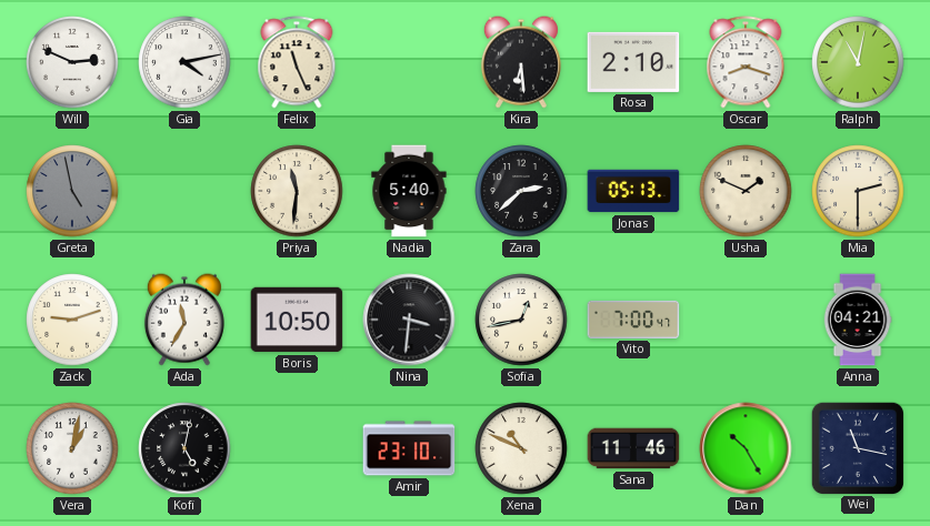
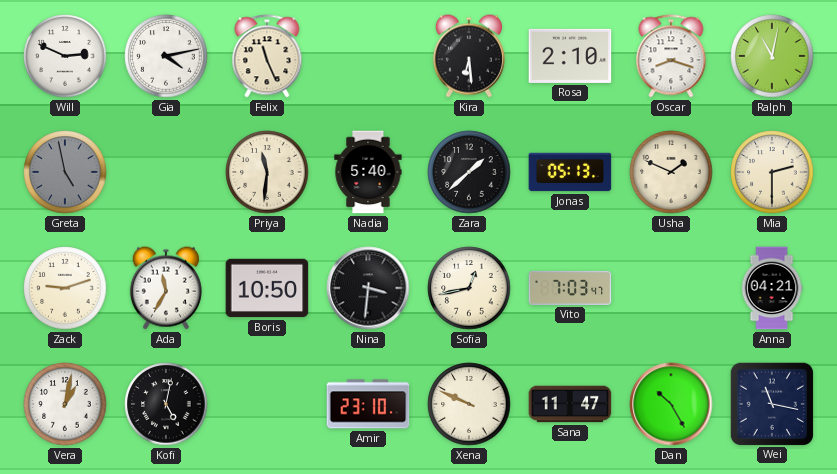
Zara: 2:38 -> 1:38
Vito: 7:00 -> 7:03
Xena: 10:49 -> 9:49
Sana: 11:46 -> 11:47
